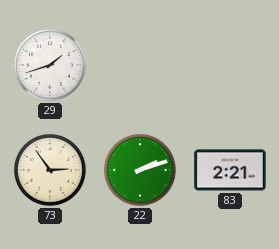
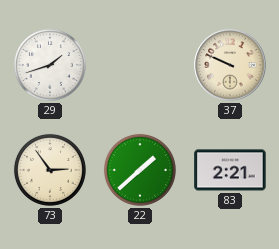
37: none -> 9:49
22: 2:12 -> 1:38
